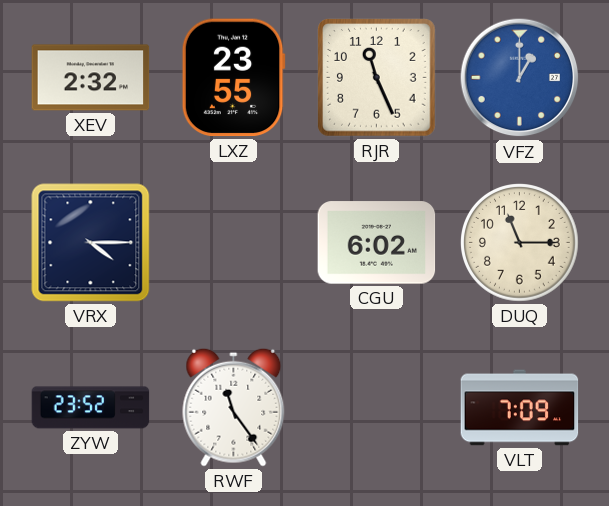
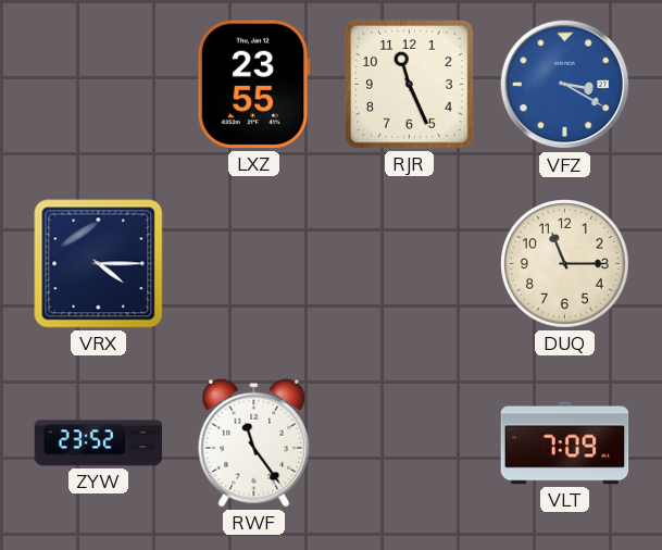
XEV: 2:32 -> none
VFZ: 1:00 -> 3:20
CGU: 6:02 -> none
